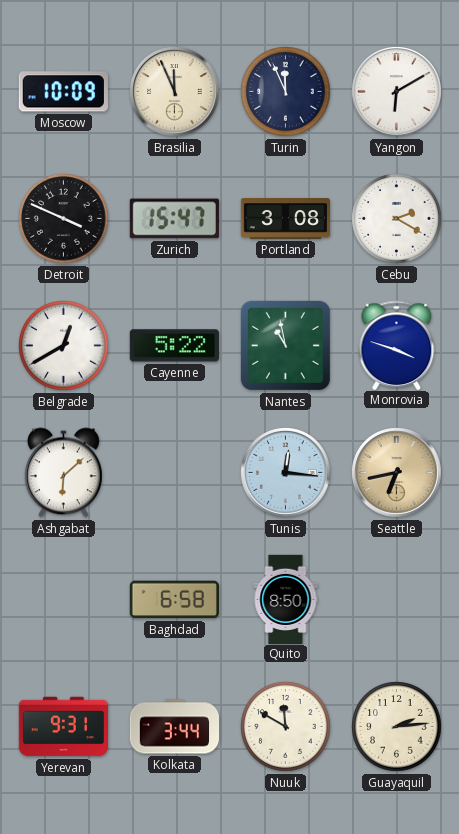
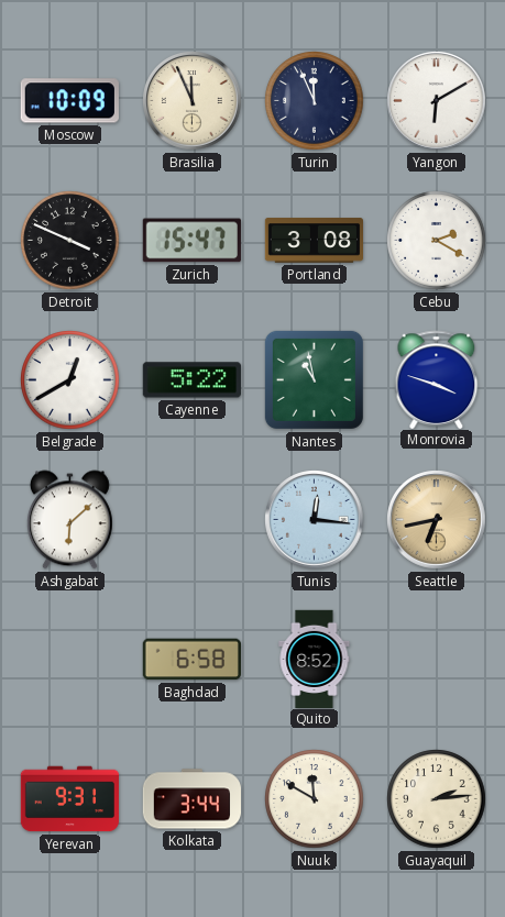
Quito: 8:50 -> 8:52
